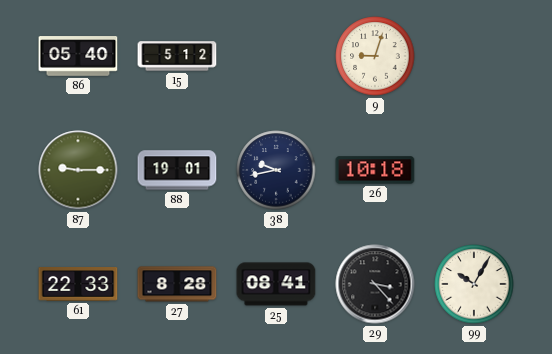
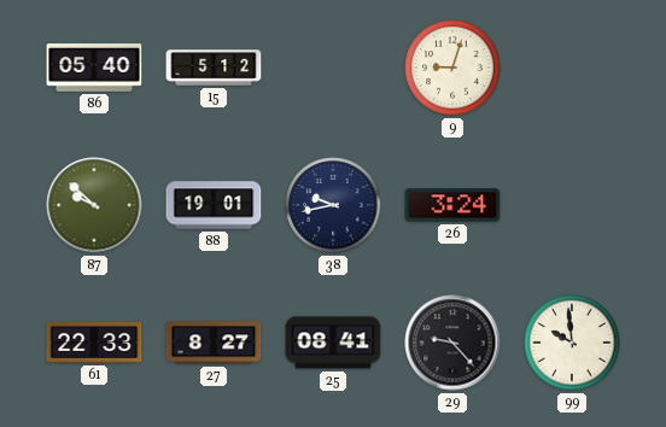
87: 9:15 -> 9:52
26: 10:18 -> 3:24
27: 8:28 -> 8:27
29: 3:23 -> 9:23
99: 10:05 -> 9:59
